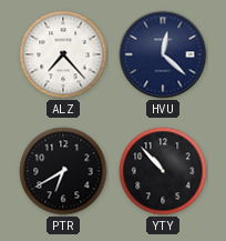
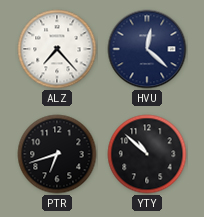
PTR: 6:40 -> 6:42
YTY: 10:53 -> 10:52
